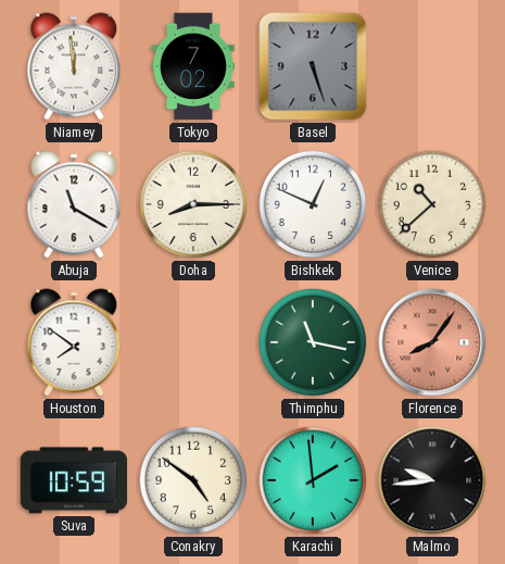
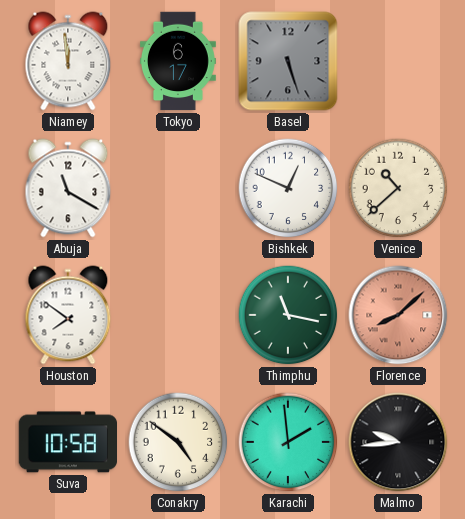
Tokyo: 7:02 -> 6:17
Doha: 8:15 -> none
Florence: 8:06 -> 8:08
Suva: 10:59 -> 10:58
